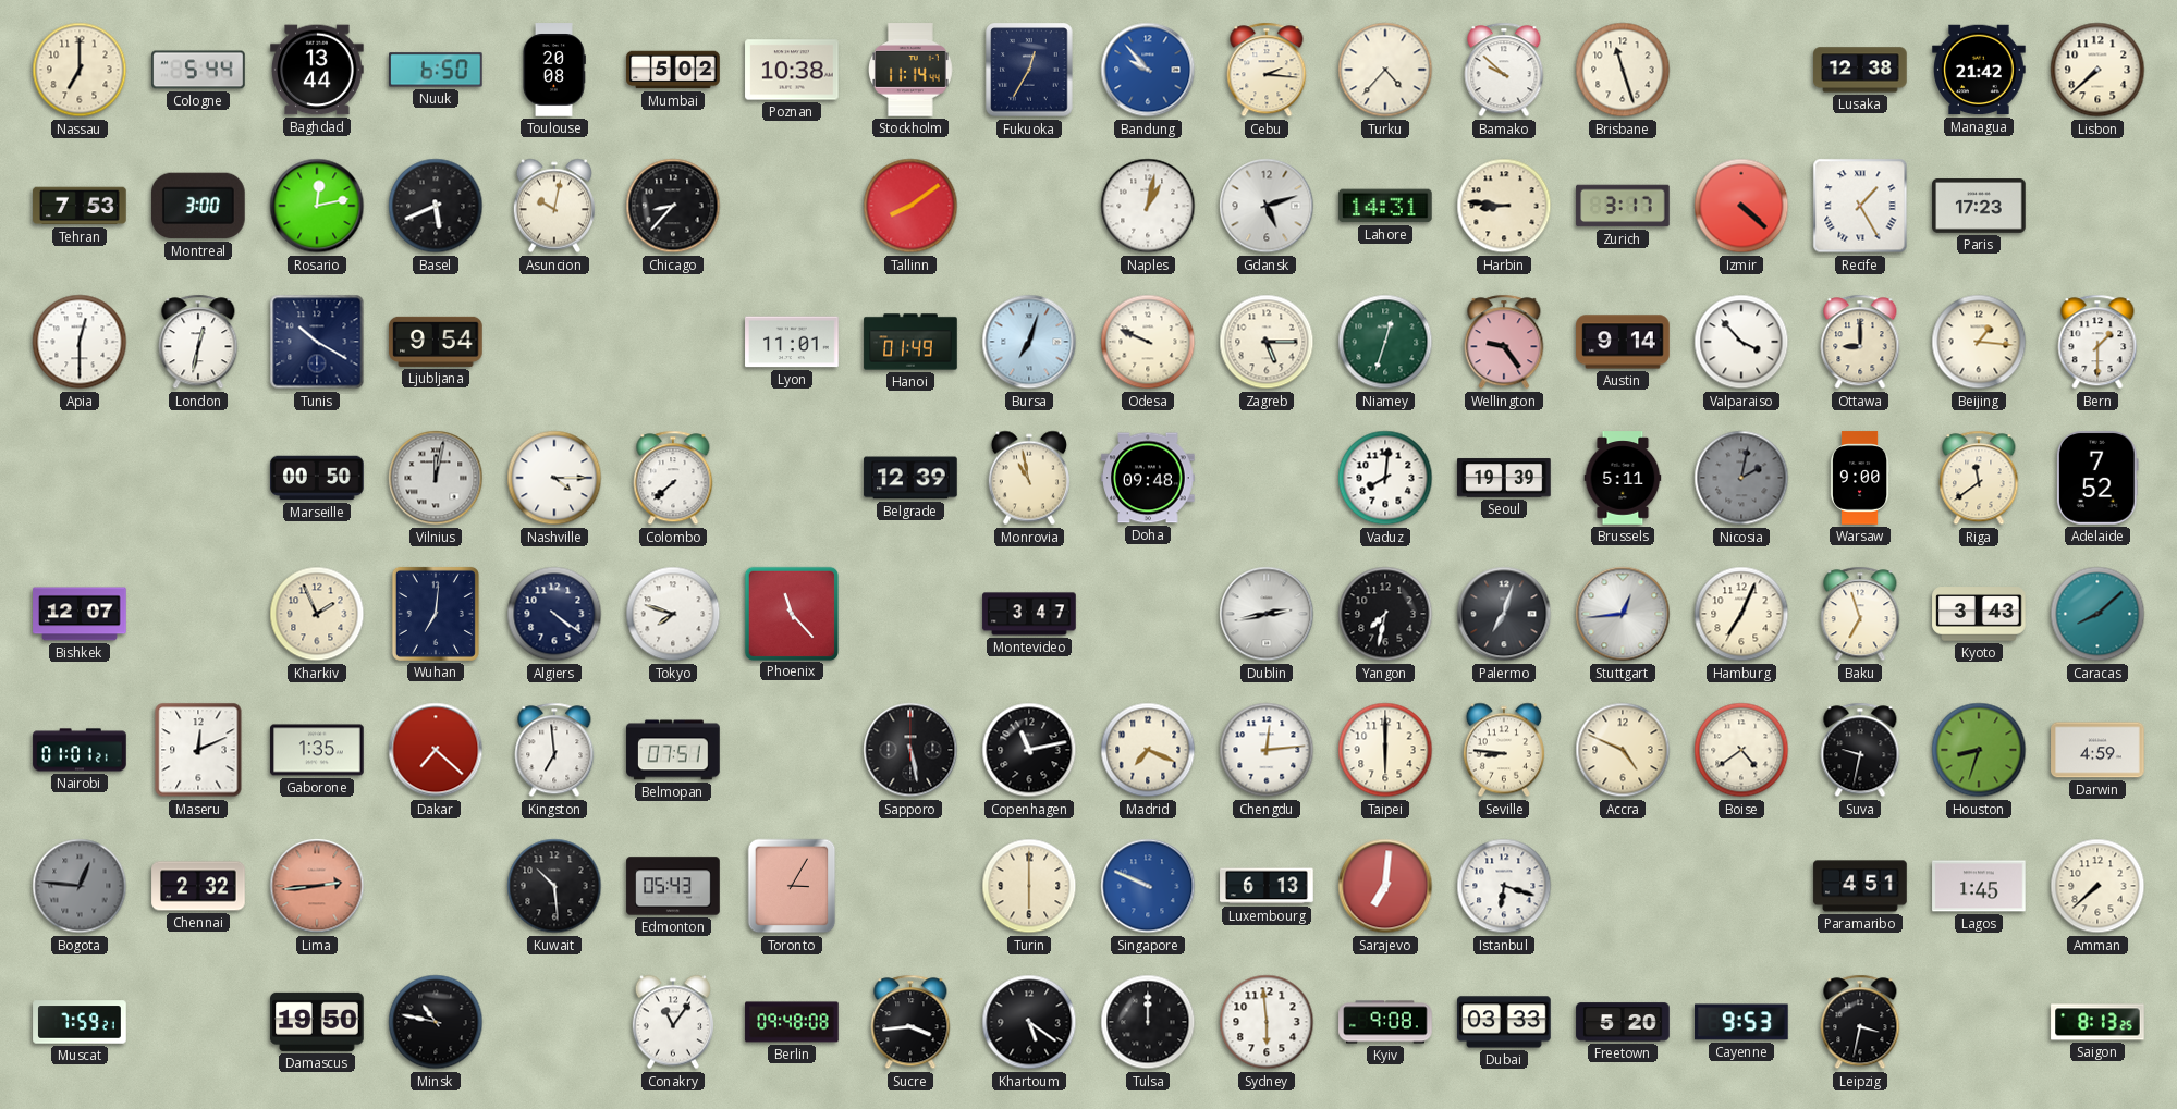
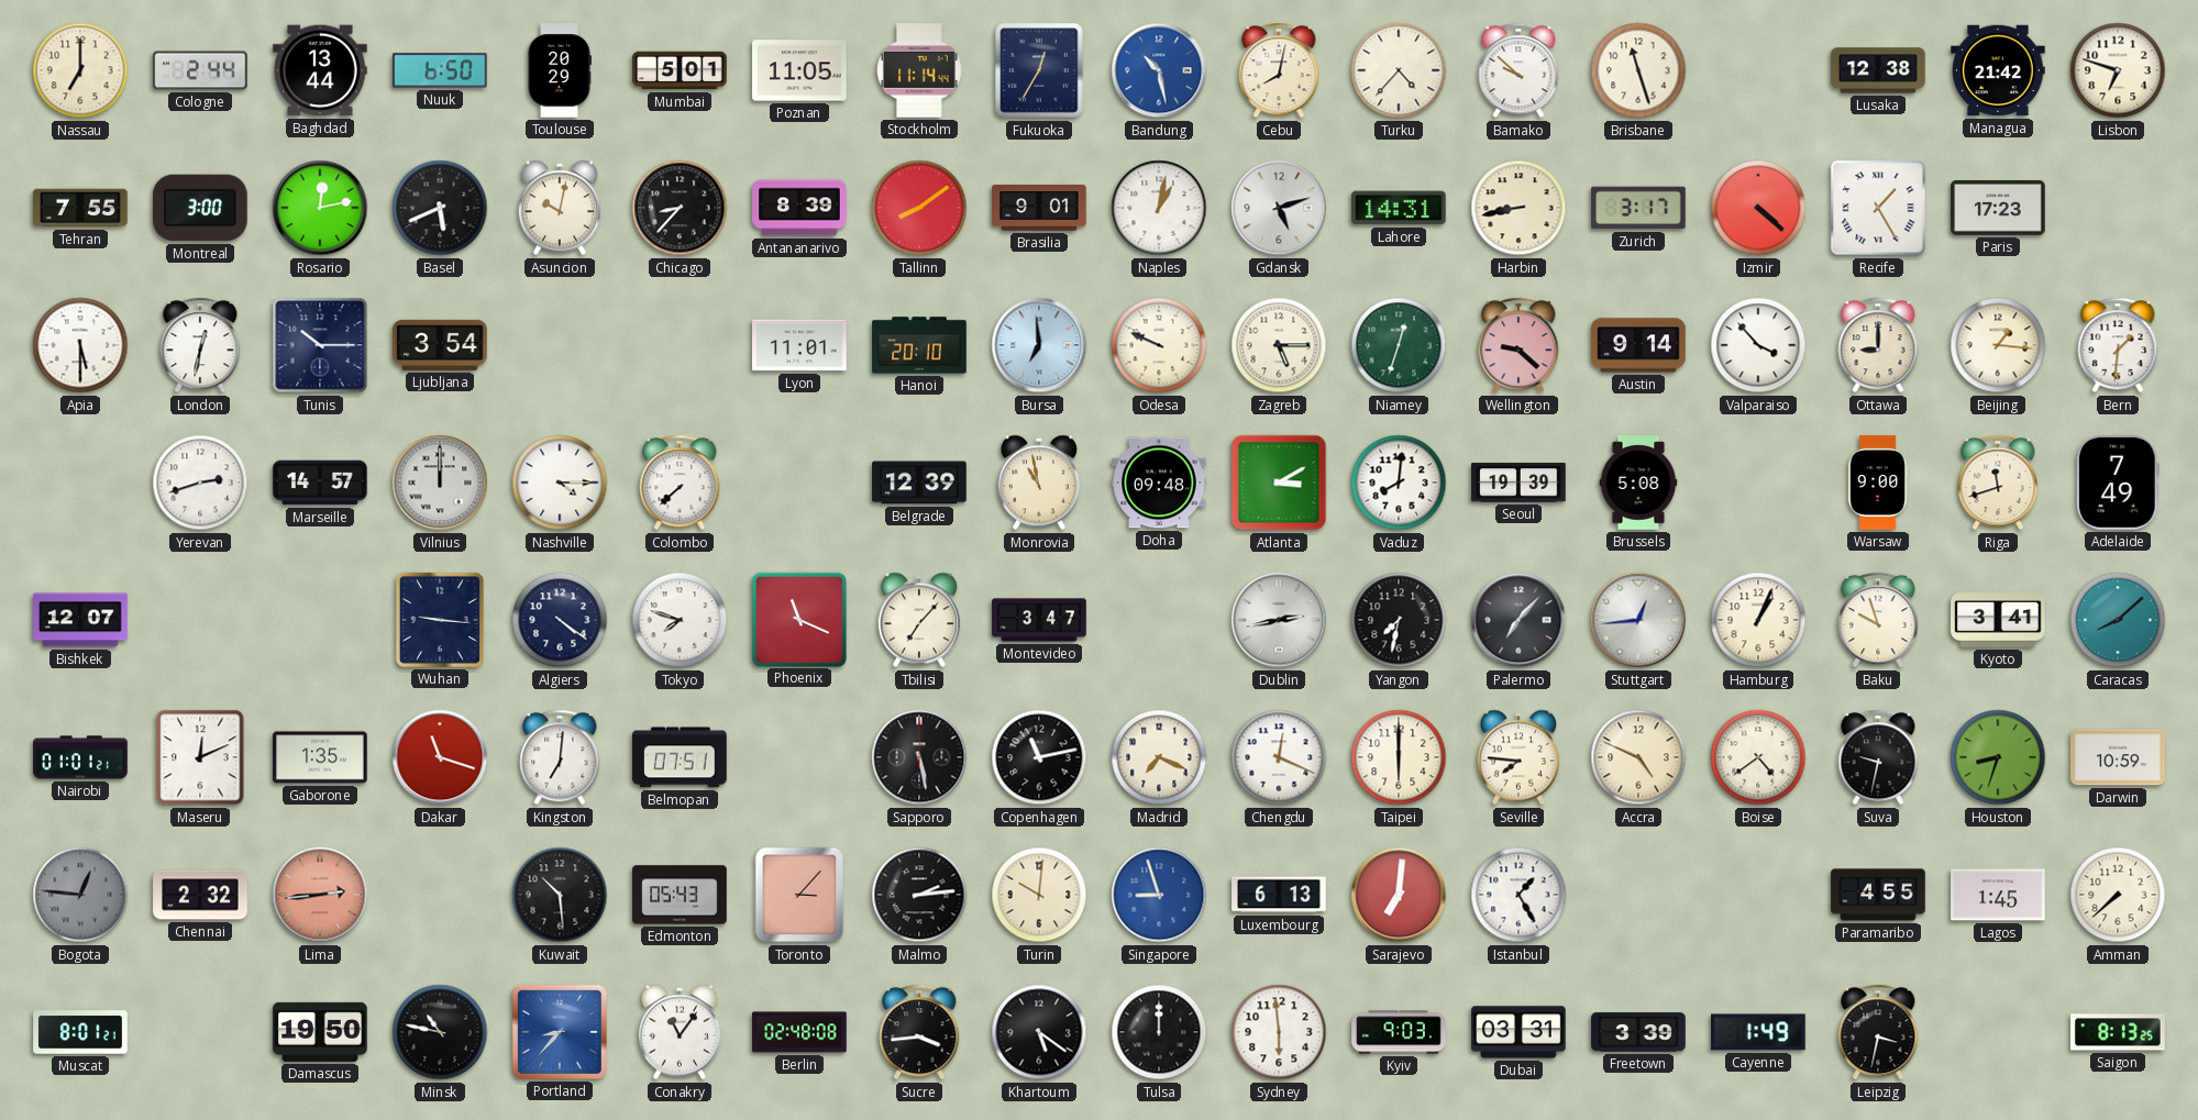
Cologne: 5:44 -> 2:44
Toulouse: 20:08 -> 20:29
Mumbai: 5:02 -> 5:01
Poznan: 10:38 -> 11:05
Bandung: 9:53 -> 10:28
Cebu: 2:16 -> 8:02
Lisbon: 7:38 -> 6:48
Tehran: 7:53 -> 7:55
Antananarivo: none -> 8:39
Brasilia: none -> 9:01
Harbin: 8:46 -> 8:43
Apia: 12:30 -> 5:30
Tunis: 10:20 -> 10:15
Ljubljana: 9:54 -> 3:54
Hanoi: 01:49 -> 20:10
Bursa: 7:03 -> 6:59
Wellington: 9:24 -> 9:22
Bern: 1:30 -> 1:31
Yerevan: none -> 2:42
Marseille: 00:50 -> 14:57
Vilnius: 12:02 -> 12:00
Atlanta: none -> 3:10
Brussels: 5:11 -> 5:08
Nicosia: 2:02 -> none
Riga: 11:39 -> 11:42
Adelaide: 7:52 -> 7:49
Kharkiv: 1:56 -> none
Wuhan: 7:01 -> 9:16
Phoenix: 11:23 -> 11:19
Tbilisi: none -> 7:07
Palermo: 7:03 -> 7:07
Hamburg: 7:04 -> 1:04
Baku: 6:57 -> 9:57
Kyoto: 3:43 -> 3:41
Dakar: 7:22 -> 11:18
Kingston: 6:59 -> 7:01
Chengdu: 12:14 -> 12:19
Seville: 8:46 -> 7:46
Darwin: 4:59 -> 10:59
Toronto: 3:05 -> 3:07
Malmo: none -> 2:14
Turin: 6:00 -> 10:01
Singapore: 9:49 -> 8:57
Istanbul: 6:18 -> 1:25
Paramaribo: 4:51 -> 4:55
Muscat: 7:59 -> 8:01
Portland: none -> 8:37
Berlin: 09:48 -> 02:48
Kyiv: 9:08 -> 9:03
Dubai: 03:33 -> 03:31
Freetown: 5:20 -> 3:39
Cayenne: 9:53 -> 1:49
